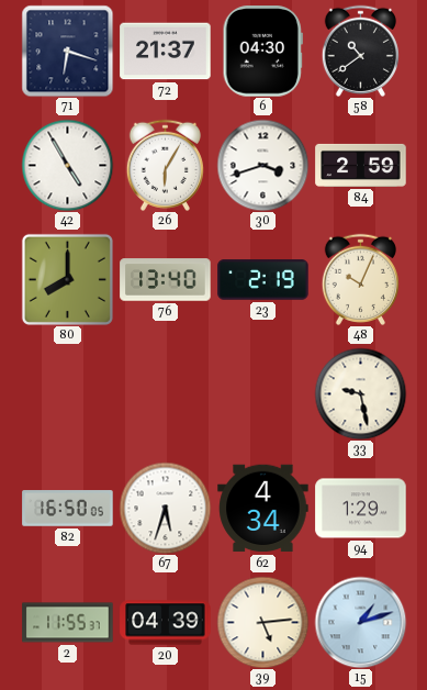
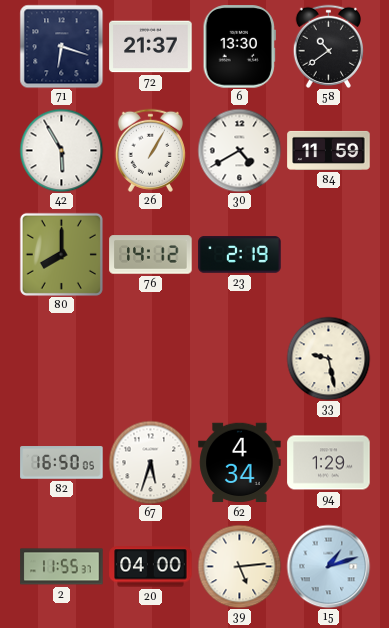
6: 04:30 -> 13:30
42: 4:55 -> 5:55
26: 6:05 -> 1:05
30: 3:42 -> 4:40
84: 2:59 -> 11:59
76: 13:40 -> 14:12
48: 10:04 -> none
20: 04:39 -> 04:00
